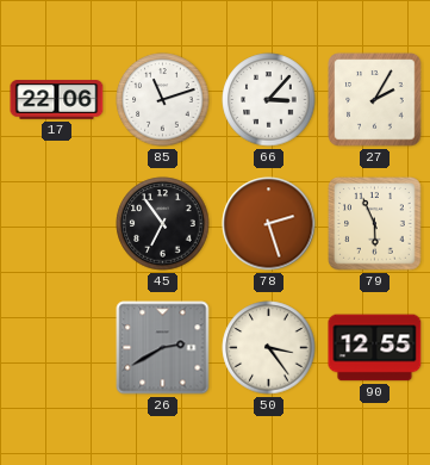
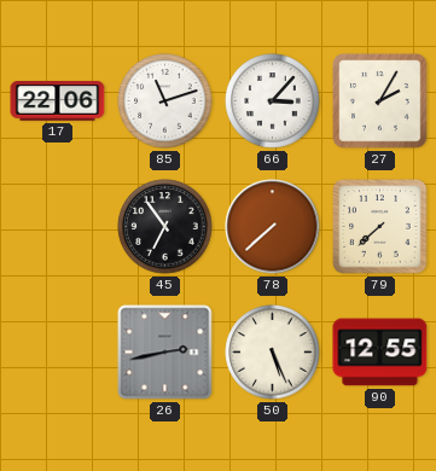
78: 2:27 -> 7:38
79: 5:56 -> 7:38
26: 2:40 -> 2:43
50: 3:24 -> 5:26
